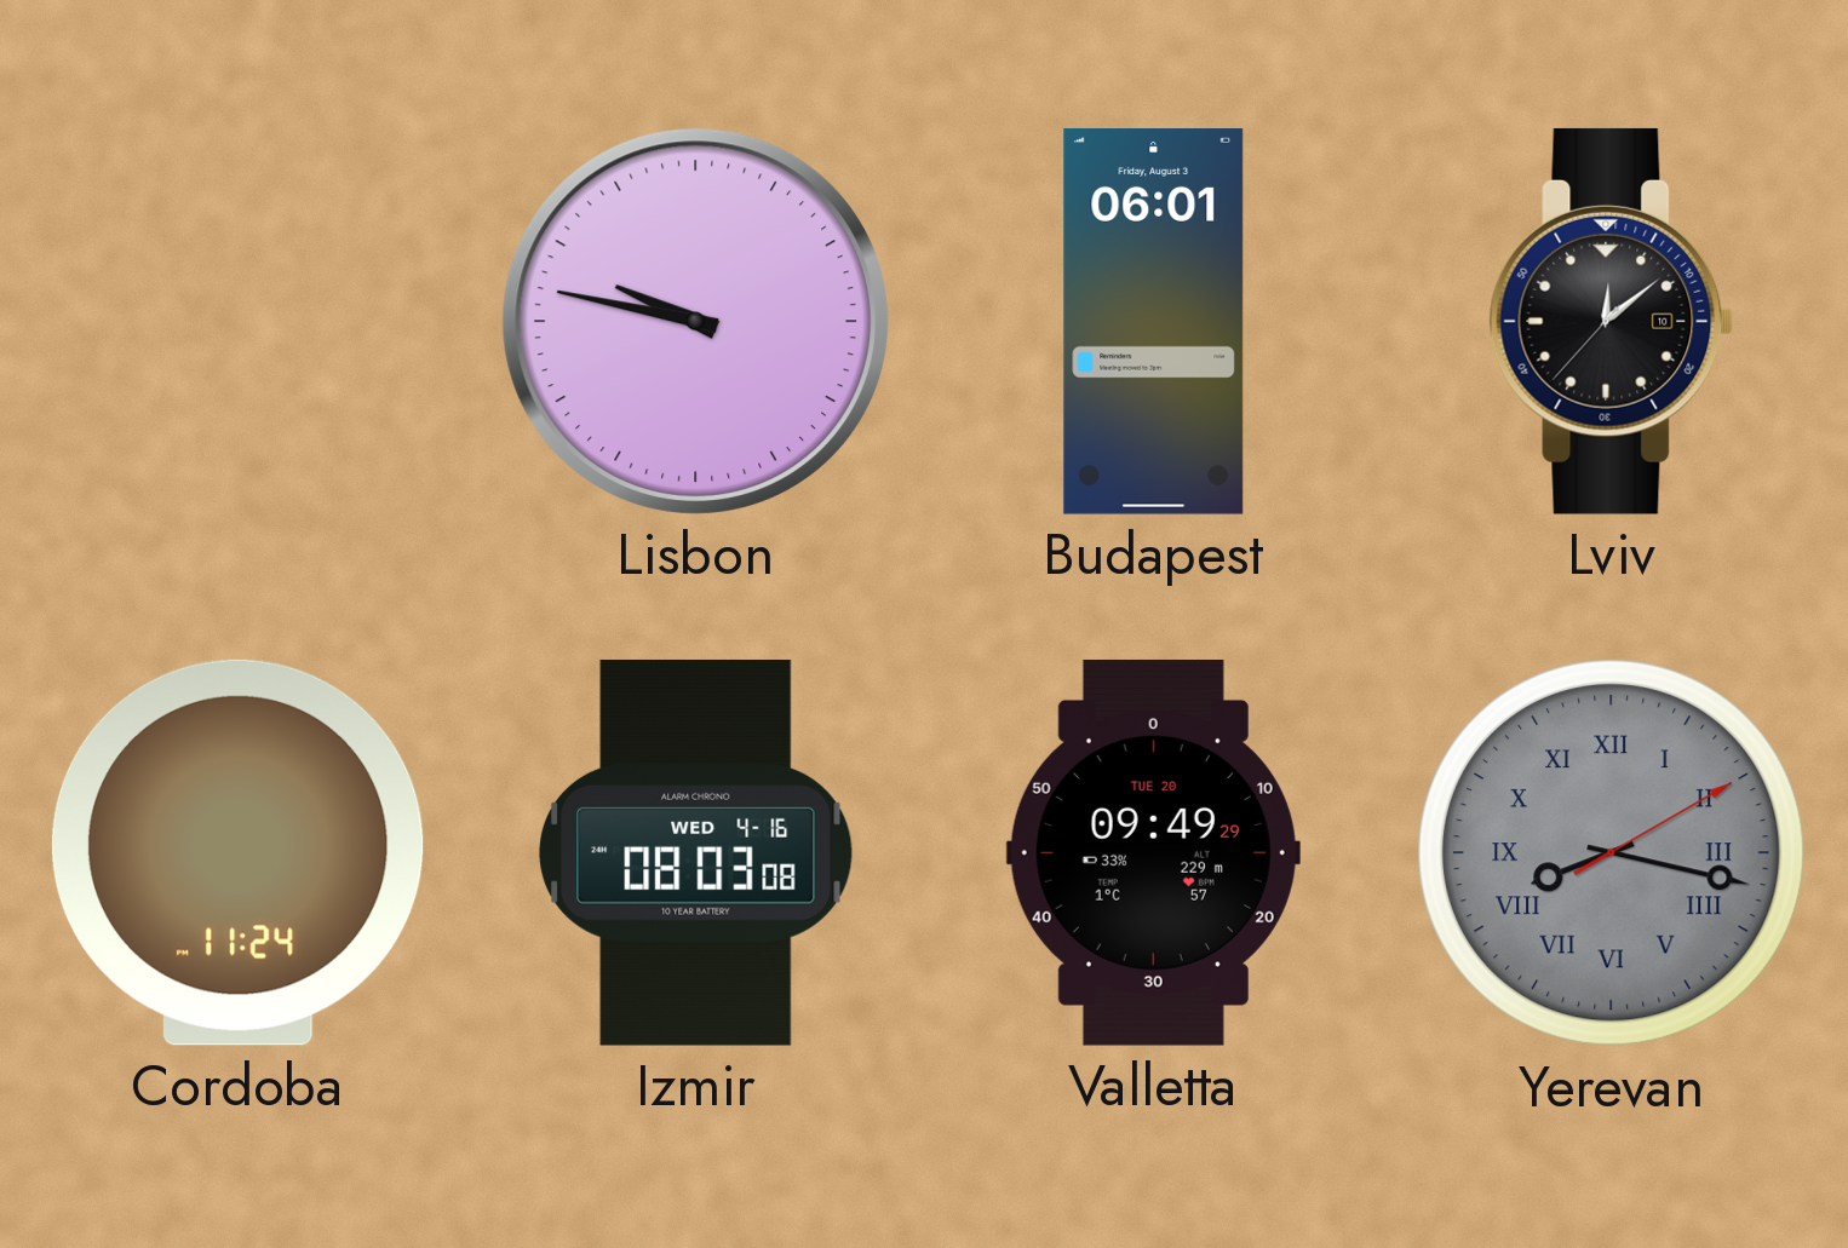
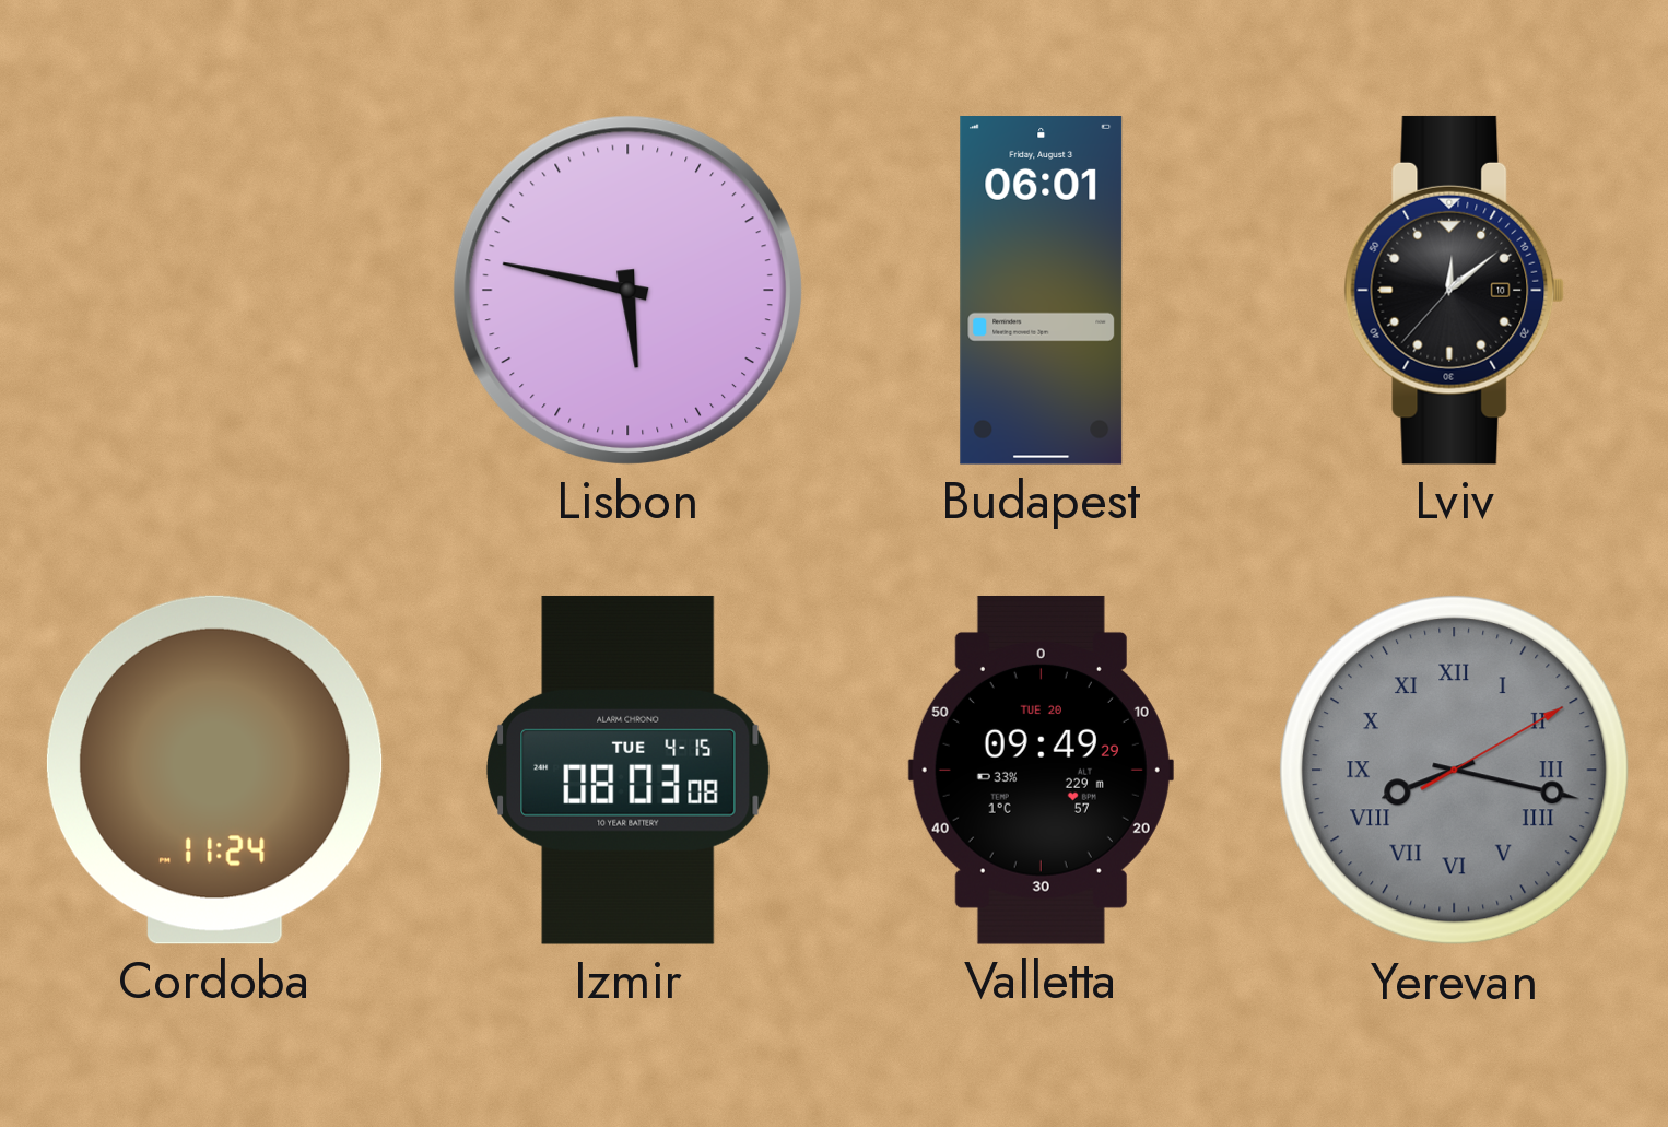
Lisbon: 9:47 -> 5:47
Izmir date: WED 4-16 -> TUE 4-15
